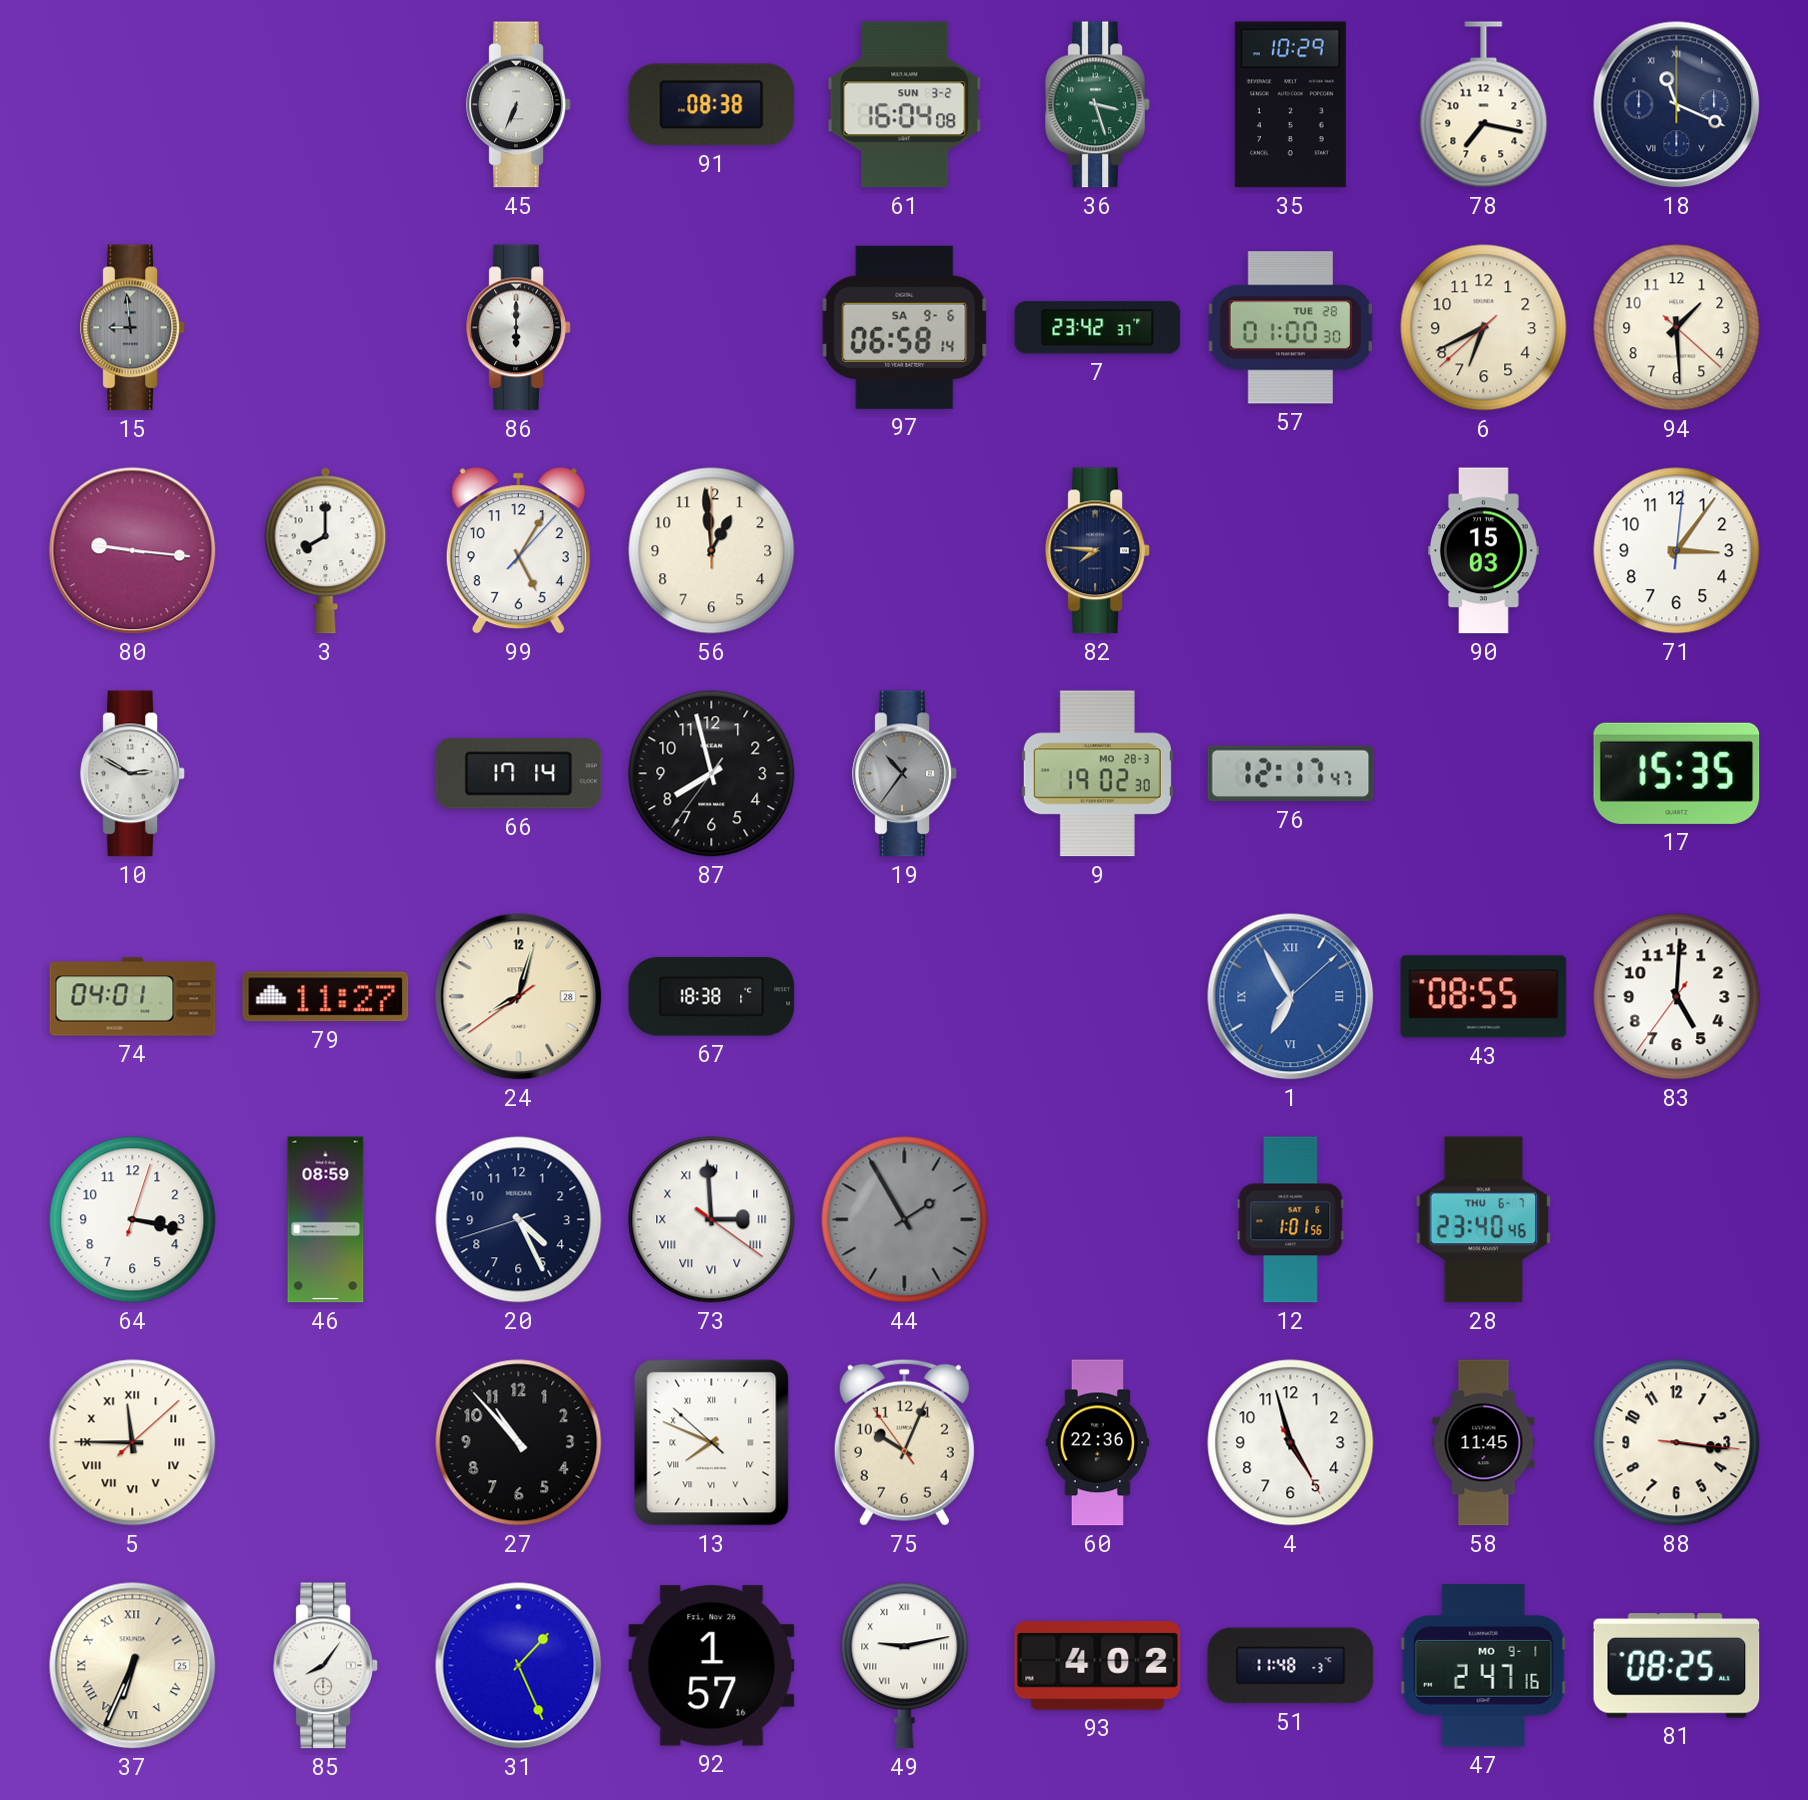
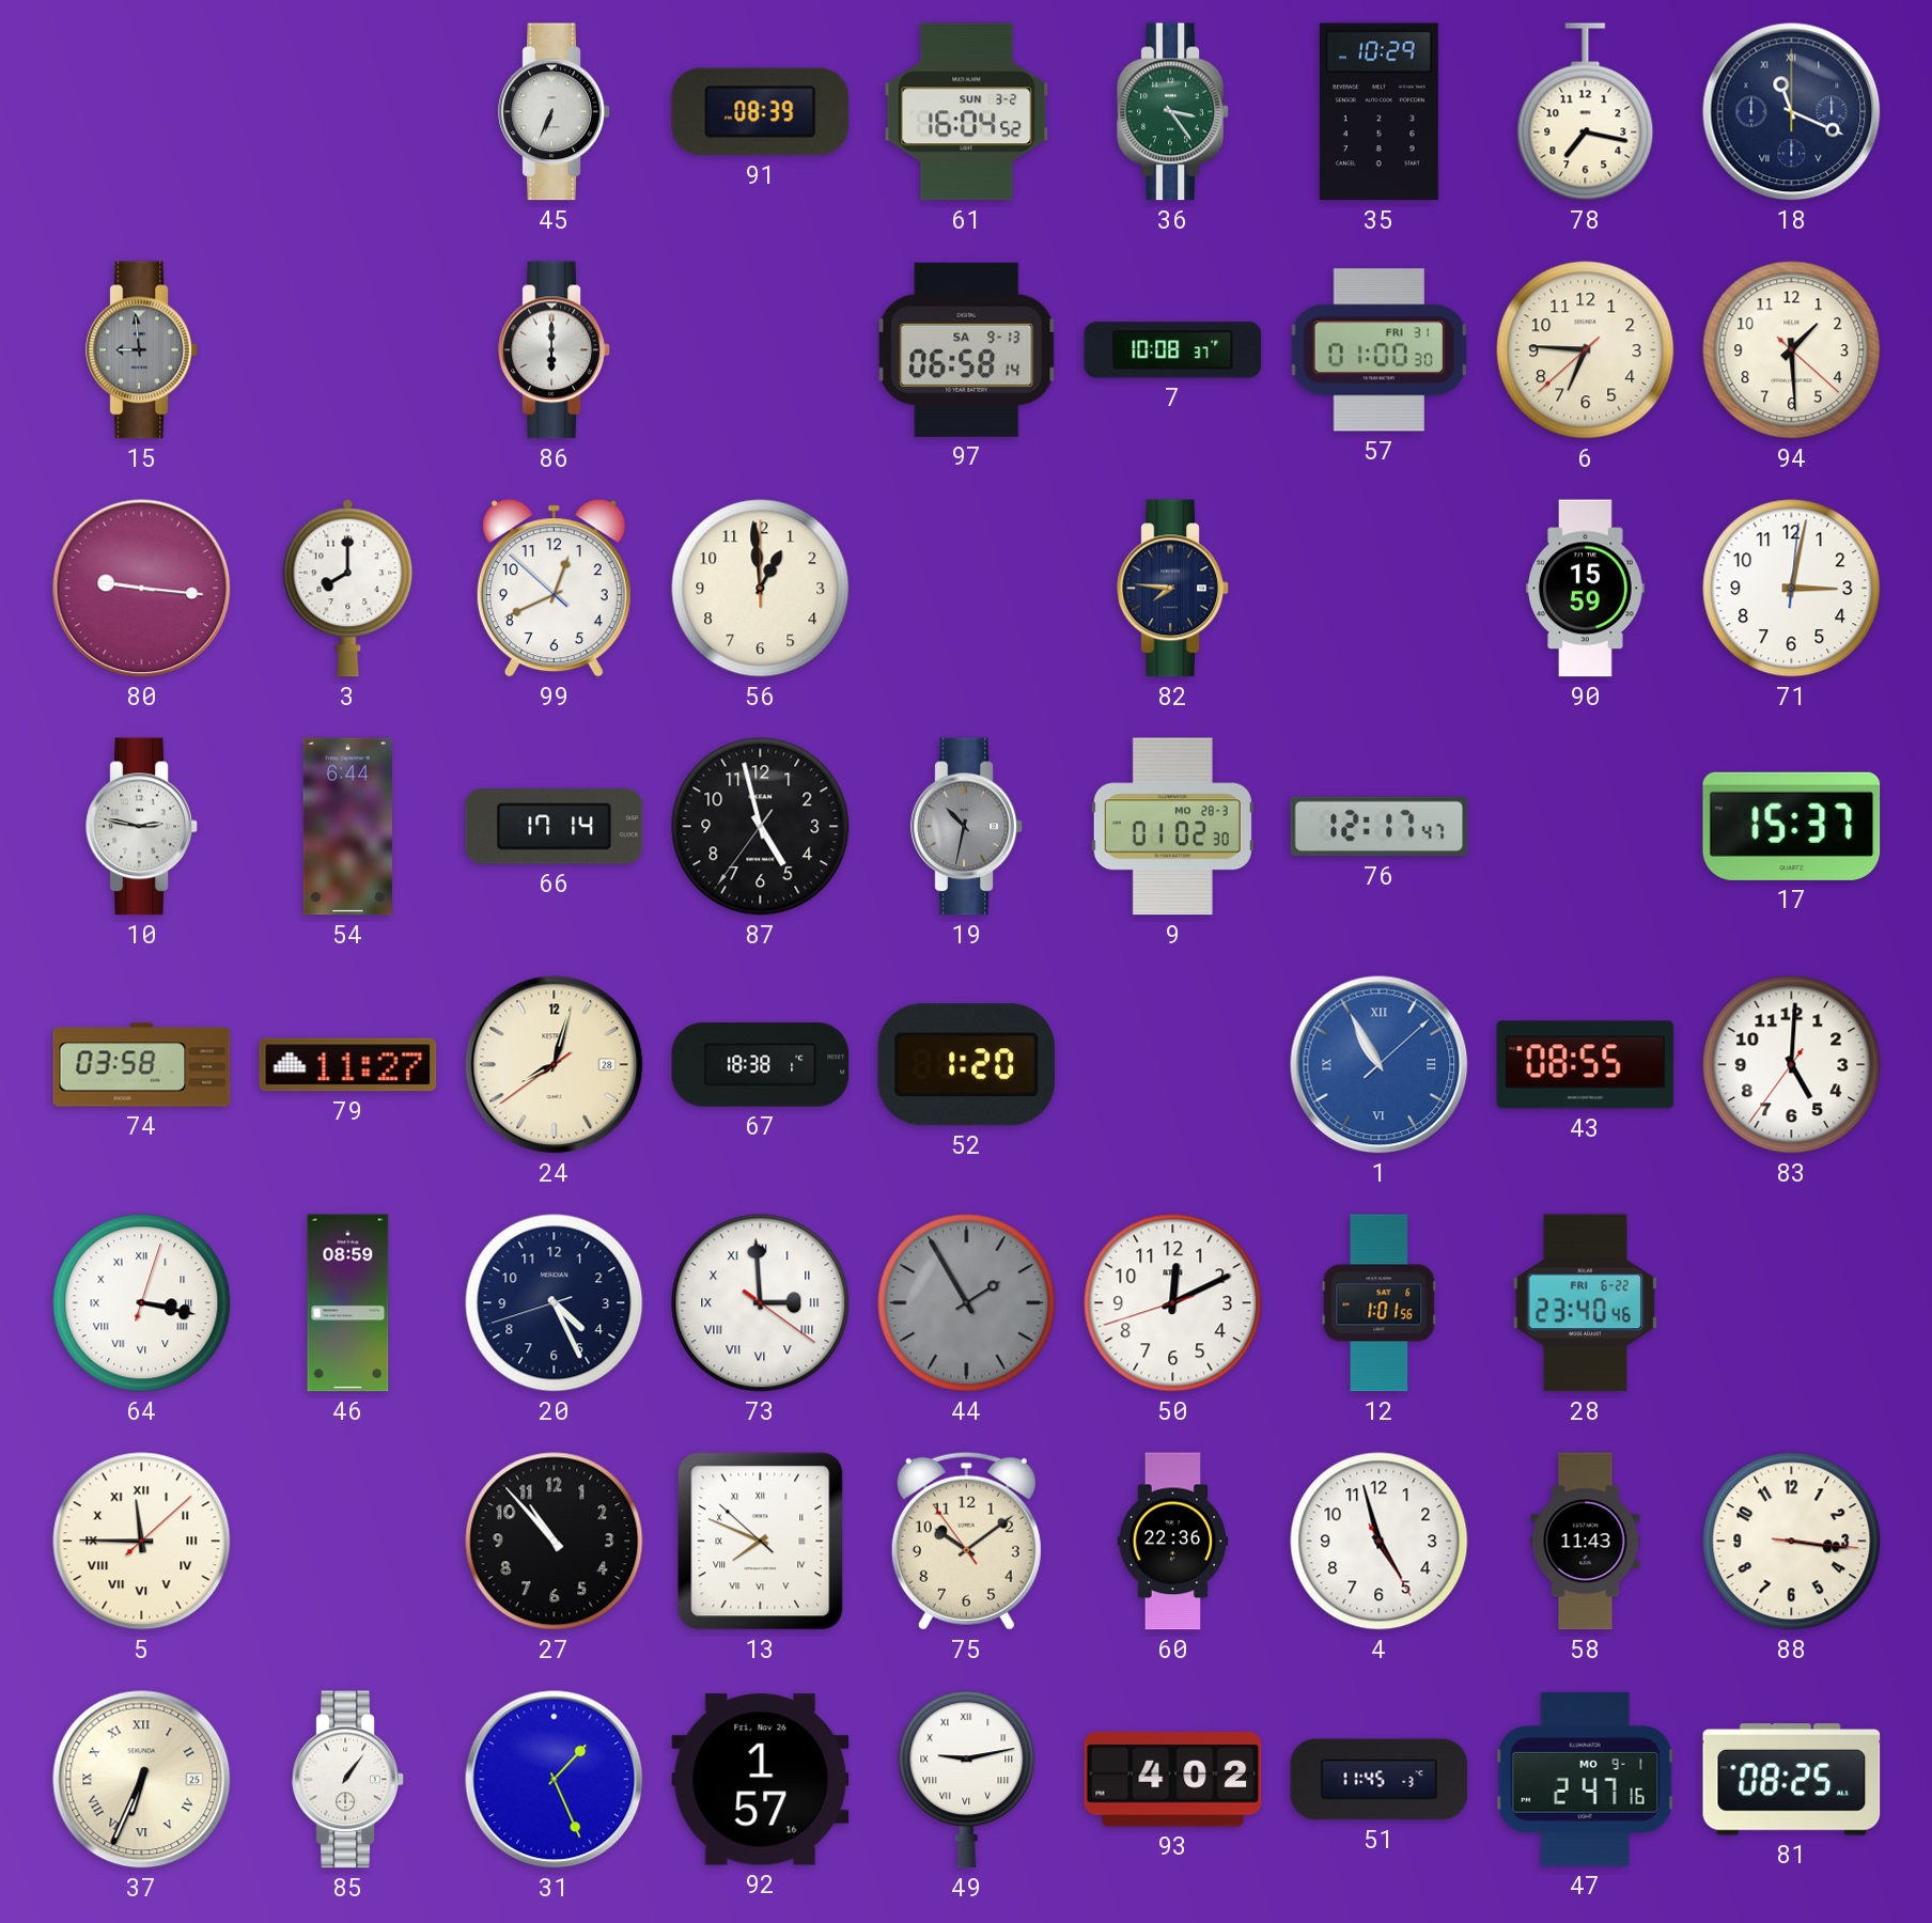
91: 08:38 -> 08:39
61: 16:04:08 -> 16:04:52
36: 3:27 -> 3:24
97 date: SA 9-6 -> SA 9-13
7: 23:42 -> 10:08
57 date: TUE 28 -> FRI 31
6: 6:40 -> 6:45
99: 5:05 -> 12:40
90: 15:03 -> 15:59
71: 3:06 -> 3:02
10: 2:50 -> 2:47
54: none -> 6:44
87: 7:57 -> 4:57
19: 10:36 -> 10:32
9: 19:02 -> 01:02
17: 15:35 -> 15:37
74: 04:01 -> 03:58
52: none -> 1:20
1: 6:55 -> 10:55
64 numerals: Arabic -> Roman
50: none -> 12:10
28 date: THU 6-7 -> FRI 6-22
75: 10:03 -> 10:08
58: 11:45 -> 11:43
85: 8:06 -> 1:06
51: 11:48 -> 11:45
